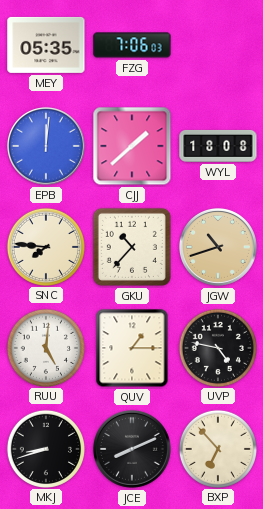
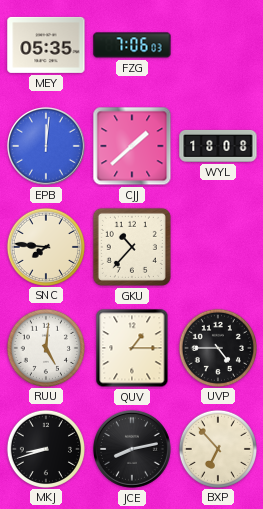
JGW: 10:42 -> none
UVP: 4:47 -> 4:45
JCE: 8:11 -> 8:13
